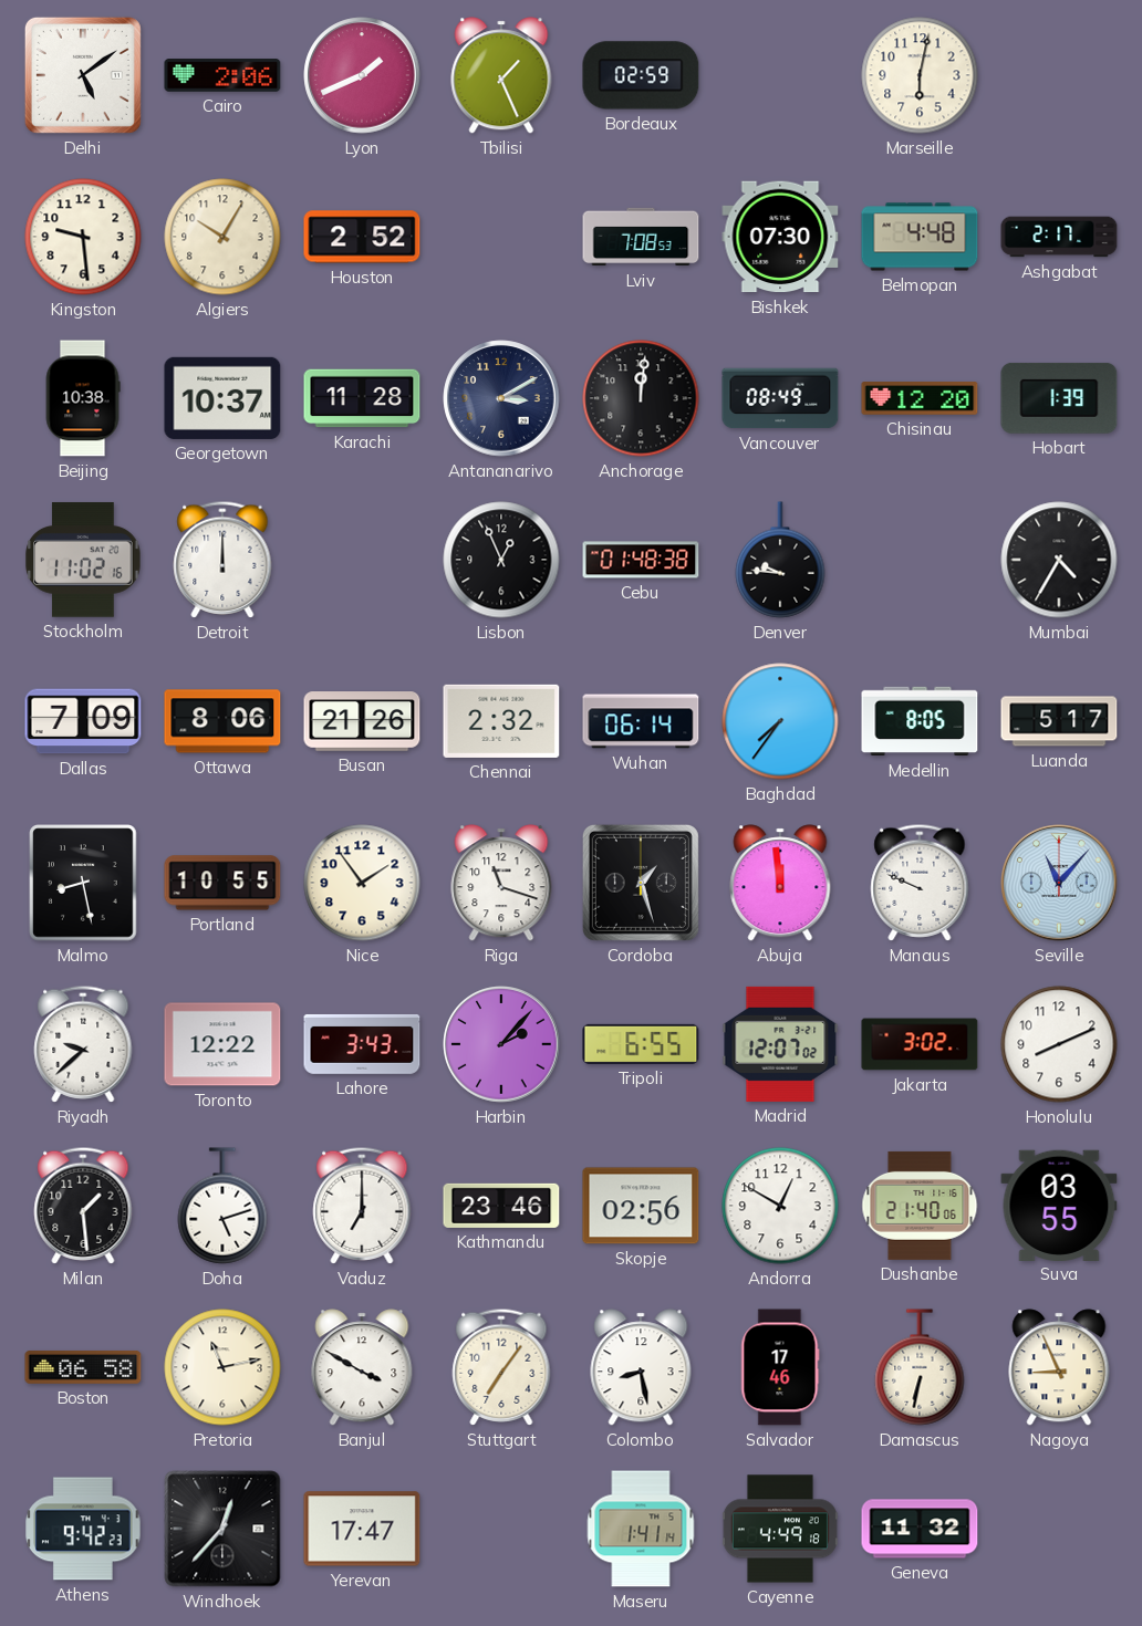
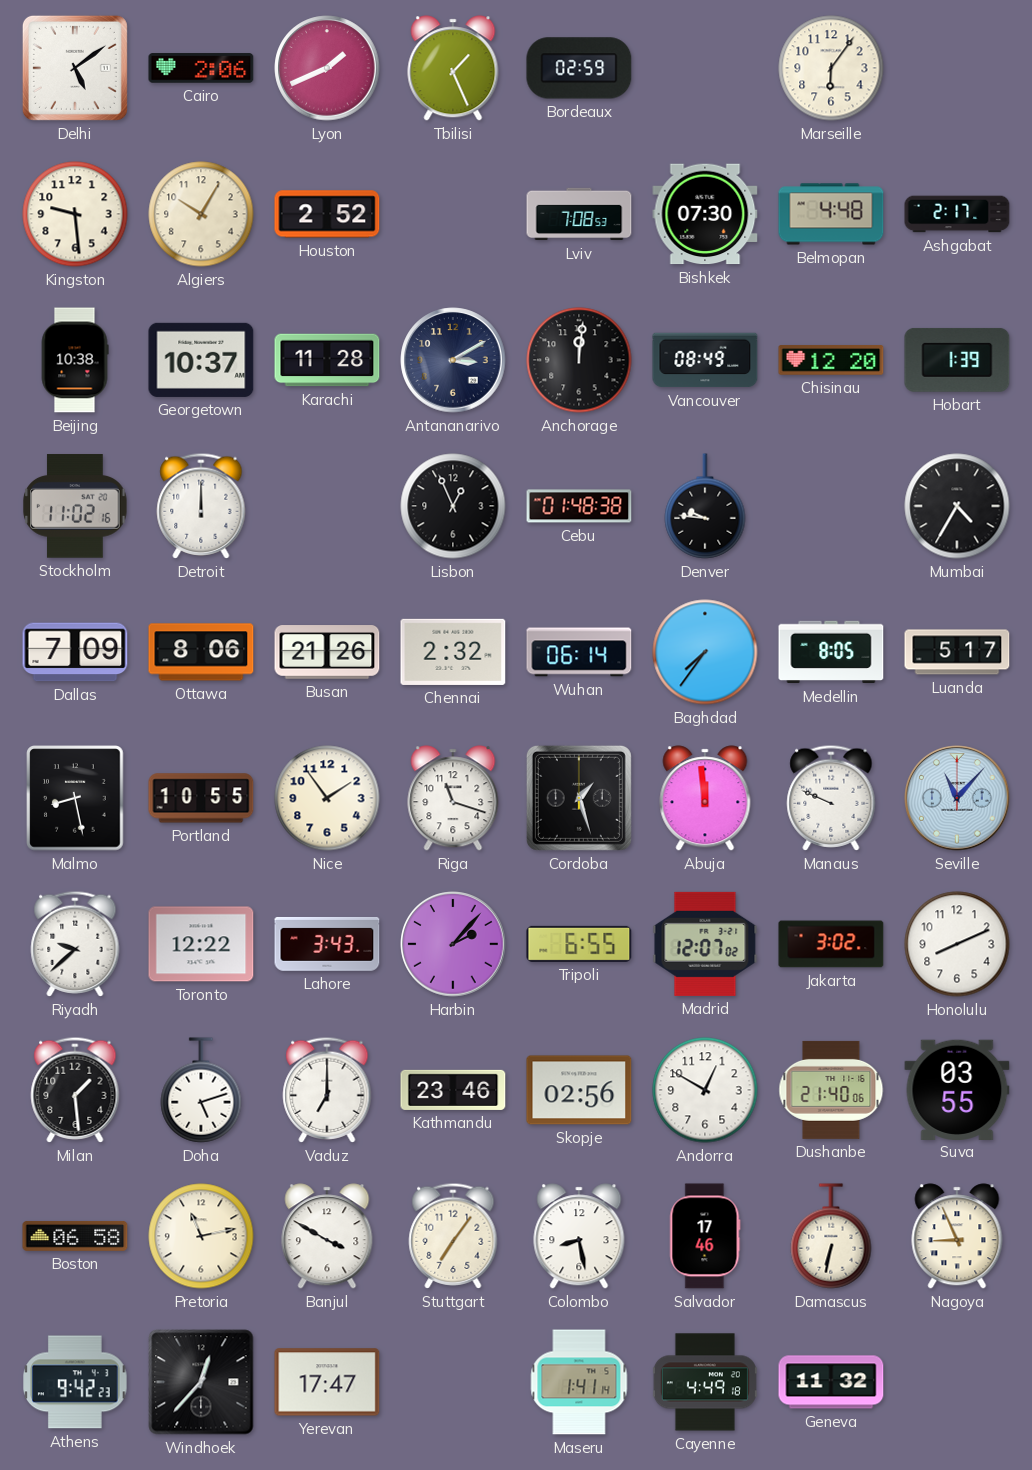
Marseille: 6:02 -> 6:06
